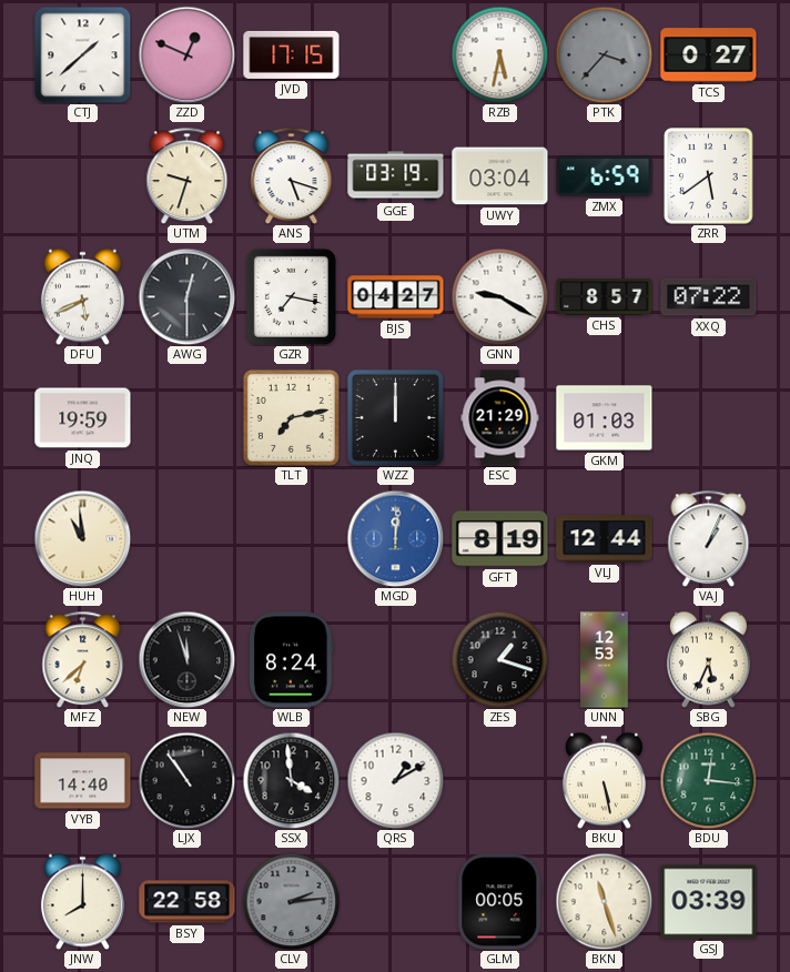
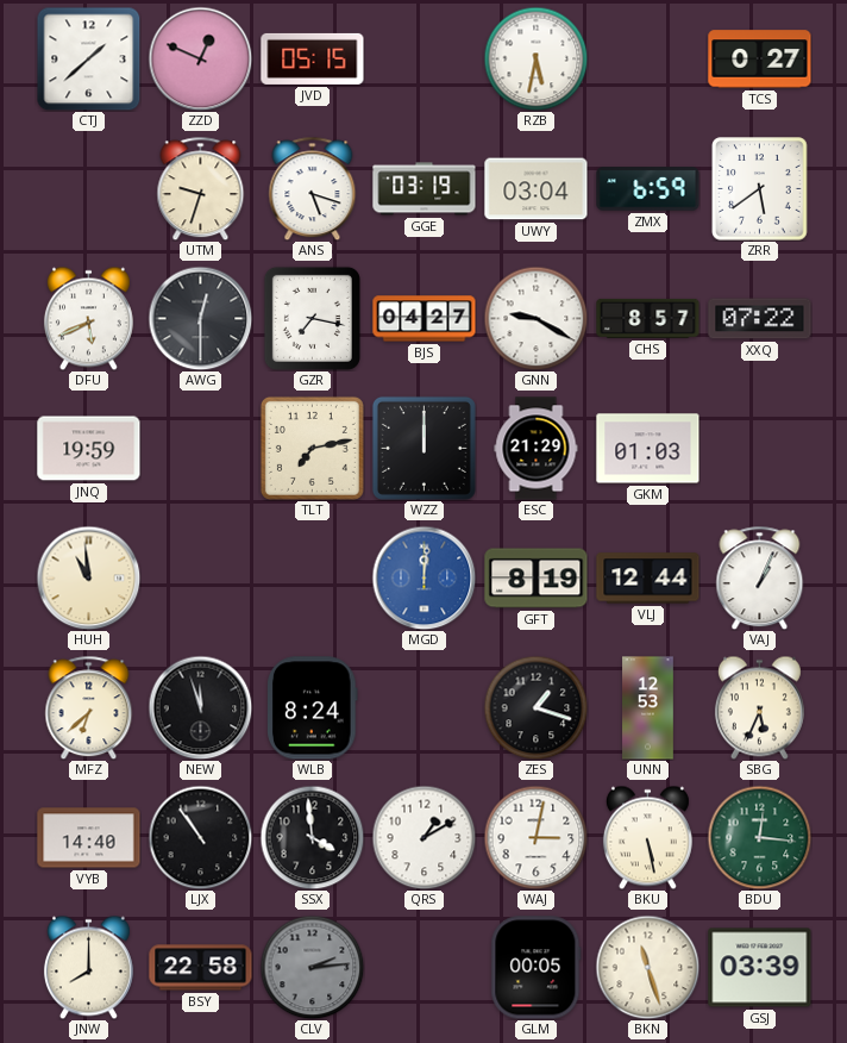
JVD: 17:15 -> 05:15
PTK: 3:37 -> none
WAJ: none -> 3:02
